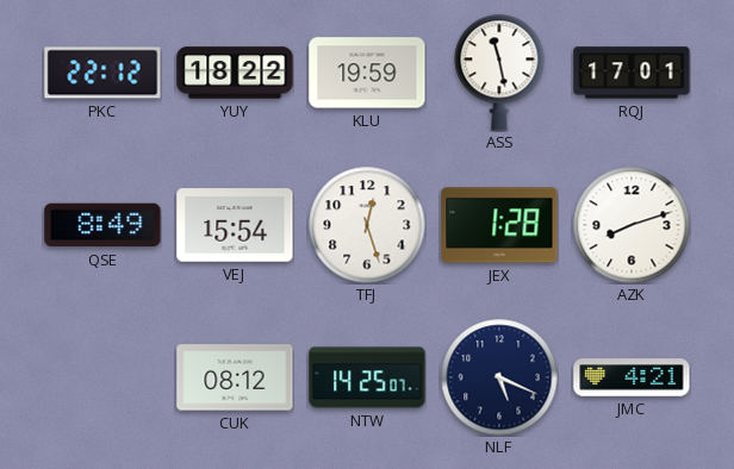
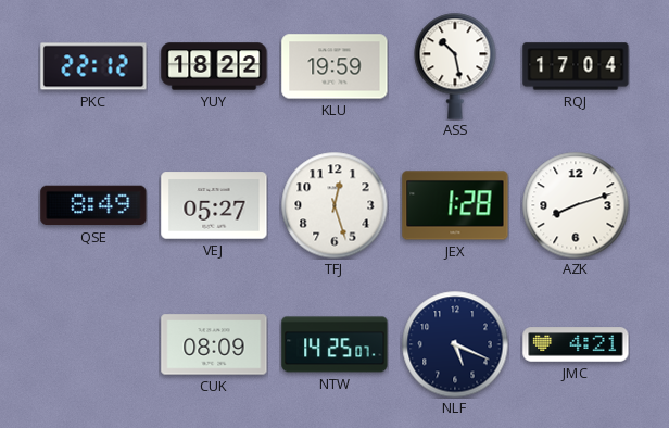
ASS: 11:28 -> 10:28
RQJ: 17:01 -> 17:04
VEJ: 15:54 -> 05:27
CUK: 08:12 -> 08:09
